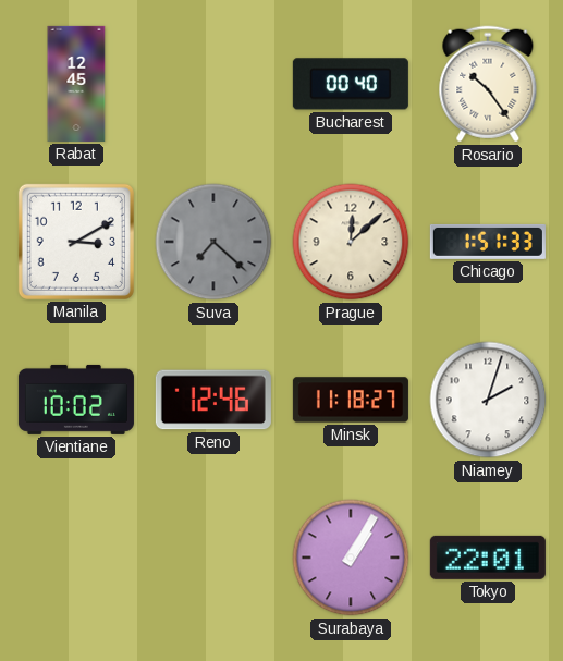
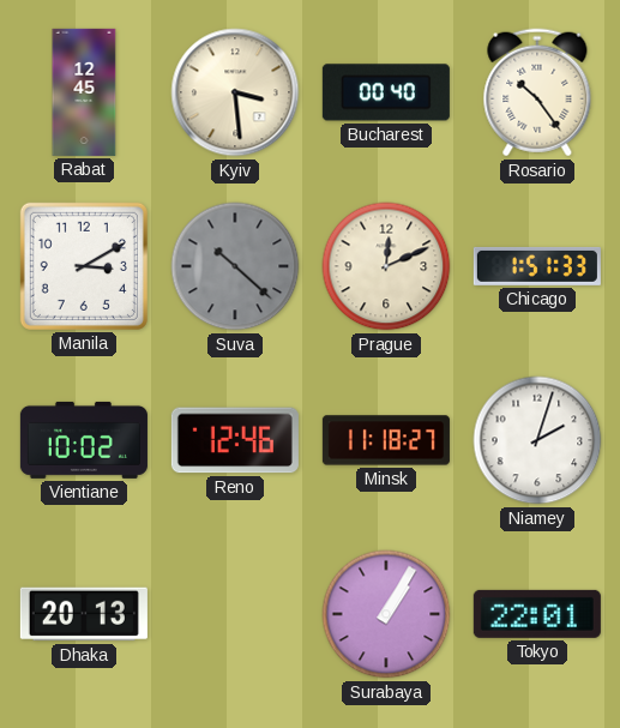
Kyiv: none -> 3:29
Suva: 7:22 -> 10:22
Prague: 12:08 -> 12:11
Dhaka: none -> 20:13
